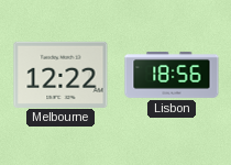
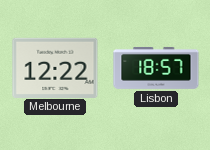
Lisbon: 18:56 -> 18:57
